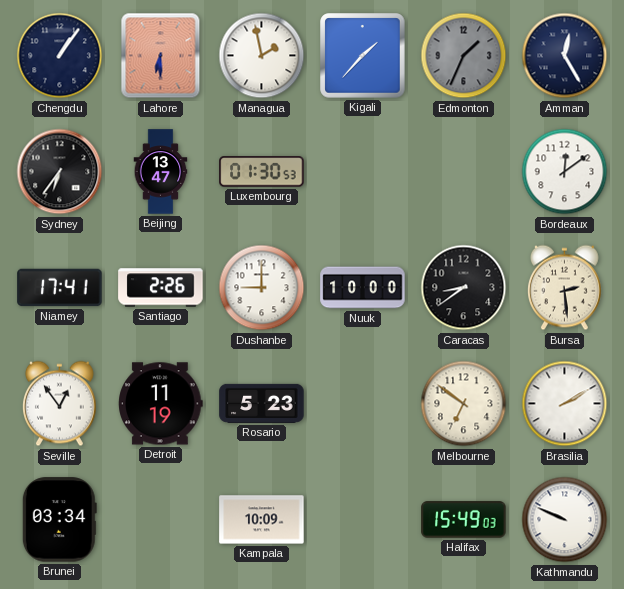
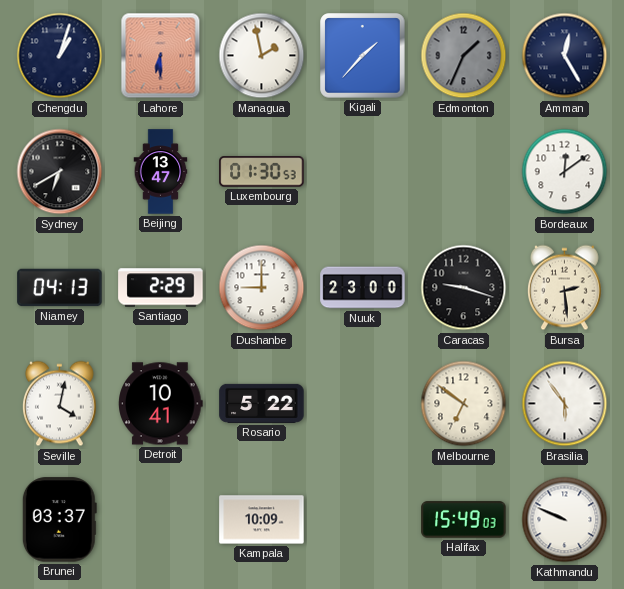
Chengdu: 1:06 -> 1:03
Sydney: 6:36 -> 6:40
Niamey: 17:41 -> 04:13
Santiago: 2:26 -> 2:29
Nuuk: 10:00 -> 23:00
Caracas: 8:39 -> 9:18
Seville: 12:54 -> 4:02
Detroit: 11:19 -> 10:41
Rosario: 5:23 -> 5:22
Brasilia: 2:10 -> 5:54
Brunei: 03:34 -> 03:37
